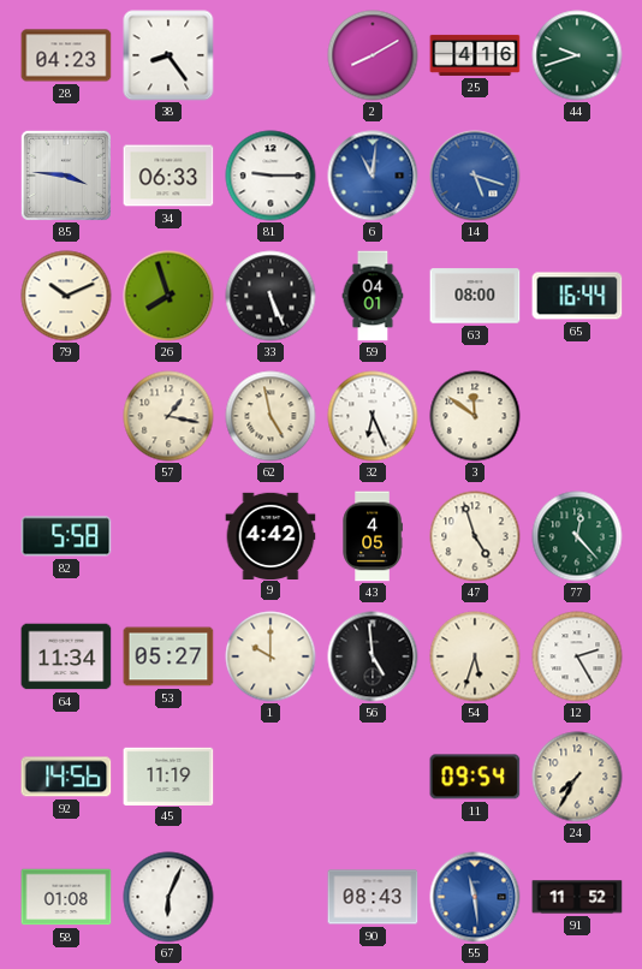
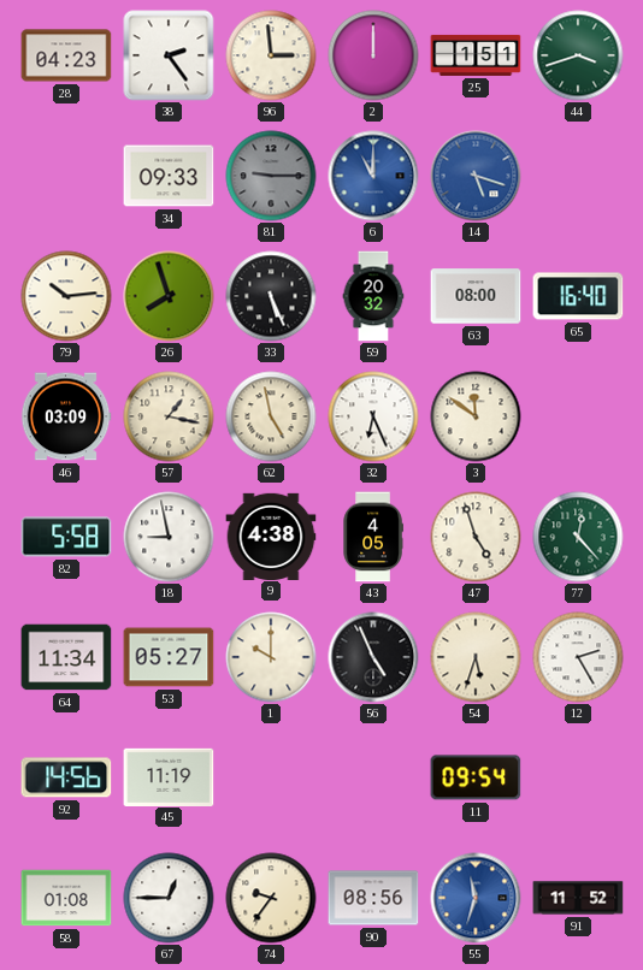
38: 8:24 -> 2:24
96: none -> 2:59
2: 8:10 -> 12:00
25: 4:16 -> 1:51
44: 9:42 -> 3:42
85: 3:46 -> none
34: 06:33 -> 09:33
81 dial: white -> grey
6: 11:01 -> 11:00
79: 10:11 -> 10:14
59: 04:01 -> 20:32
65: 16:44 -> 16:40
46: none -> 03:09
18: none -> 8:58
9: 4:42 -> 4:38
56: 4:59 -> 4:56
24: 7:35 -> none
67: 6:04 -> 12:45
74: none -> 9:36
90: 08:43 -> 08:56
55: 11:29 -> 11:33
